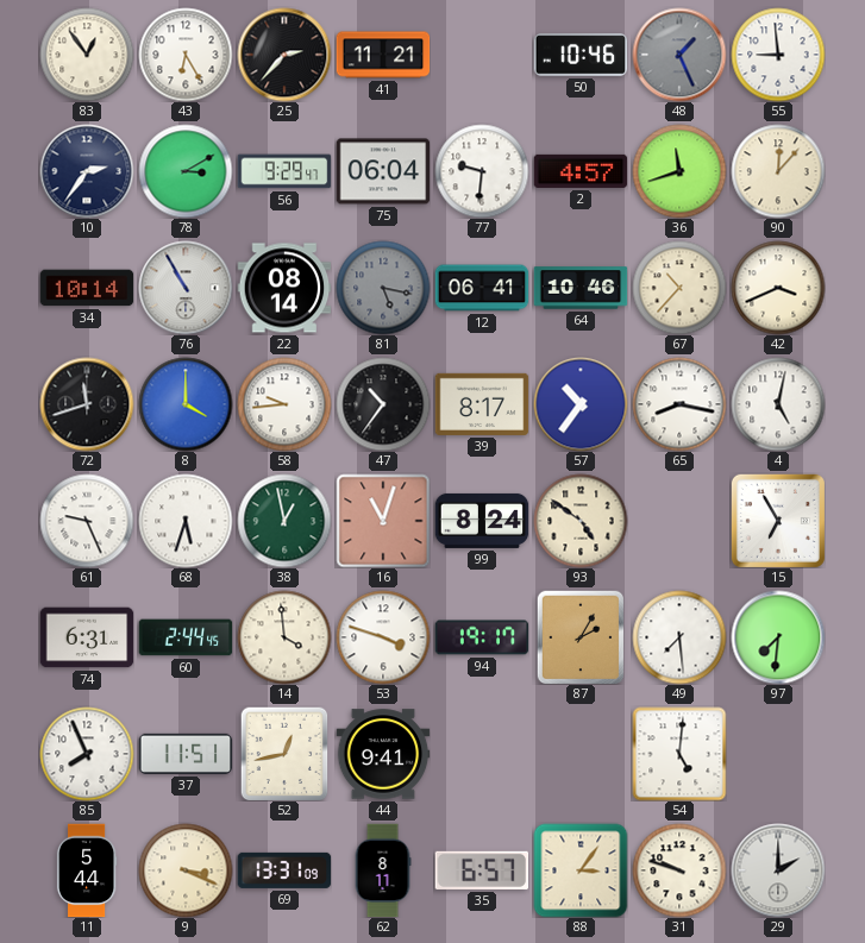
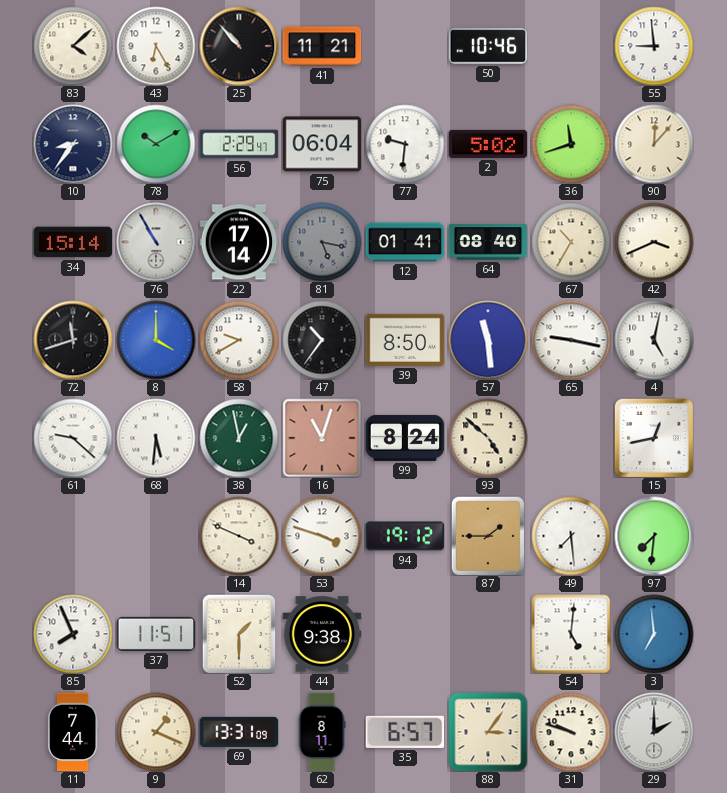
83: 12:54 -> 4:08
25: 2:37 -> 10:53
48: 1:26 -> none
10: 2:36 -> 8:36
78: 3:10 -> 10:10
56: 9:29 -> 2:29
2: 4:57 -> 5:02
34: 10:14 -> 15:14
22: 08:14 -> 17:14
12: 06:41 -> 01:41
64: 10:46 -> 08:40
67: 10:37 -> 10:35
58: 9:44 -> 9:40
39: 8:17 -> 8:50
57: 10:36 -> 11:29
65: 8:17 -> 9:17
61: 9:26 -> 9:22
68: 5:33 -> 5:31
93: 4:51 -> 4:52
15: 6:55 -> 12:43
74: 6:31 -> none
60: 2:44 -> none
14: 3:59 -> 3:49
94: 19:17 -> 19:12
87: 2:05 -> 1:45
52: 12:43 -> 1:30
44: 9:41 -> 9:38
3: none -> 6:59
11: 5:44 -> 7:44
9: 3:19 -> 1:19
